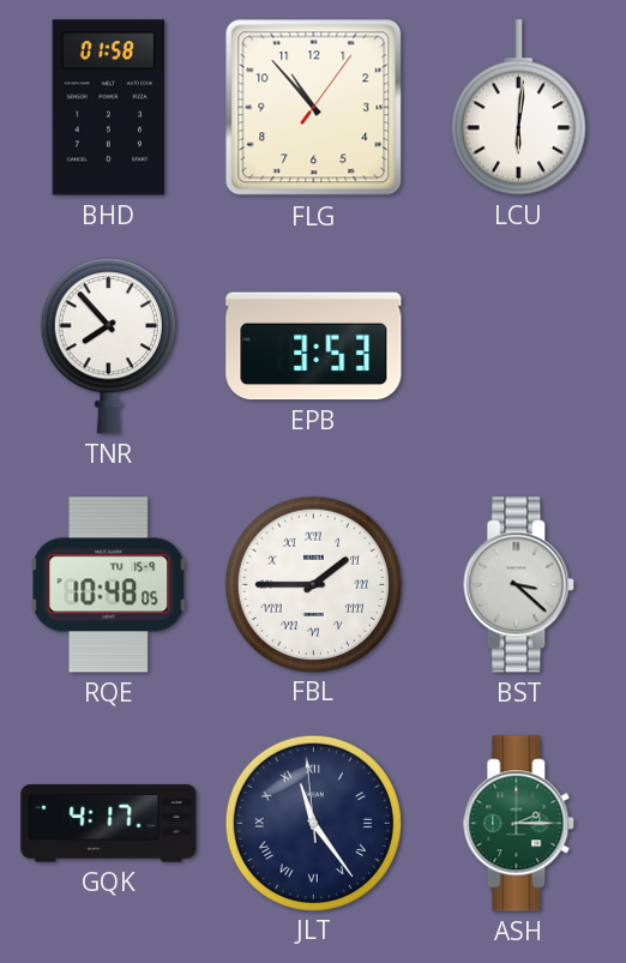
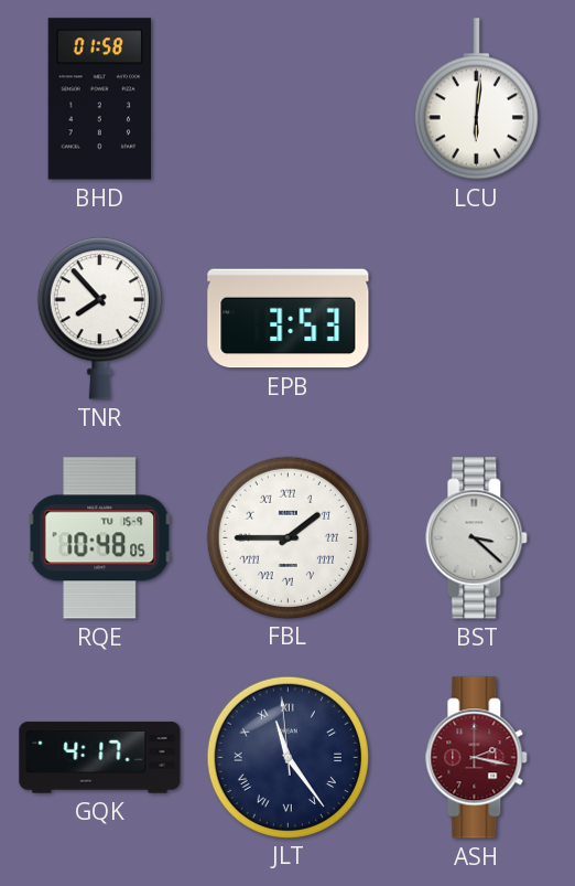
FLG: 10:53 -> none
ASH: 2:15 -> 2:17
ASH dial: green -> burgundy
